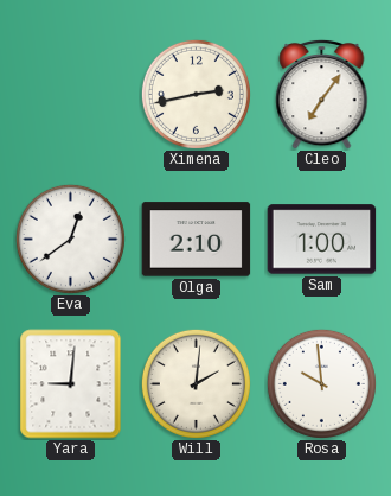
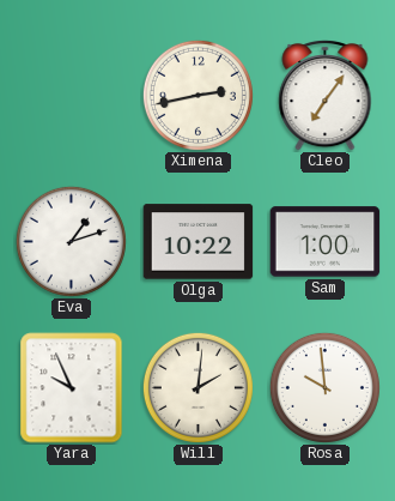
Eva: 12:39 -> 1:12
Olga: 2:10 -> 10:22
Yara: 9:01 -> 9:56
